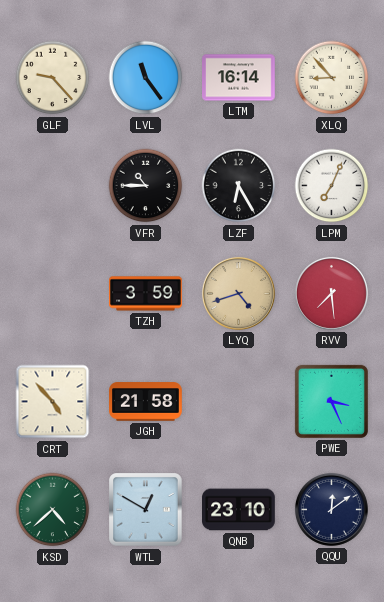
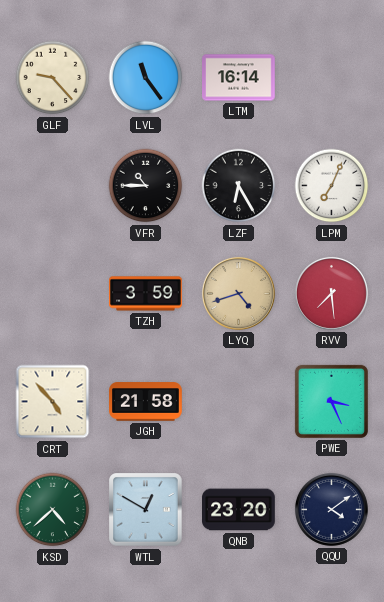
XLQ: 8:53 -> none
QNB: 23:10 -> 23:20
QQU: 12:09 -> 4:09
